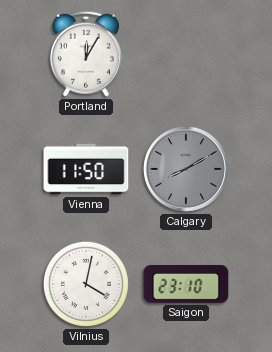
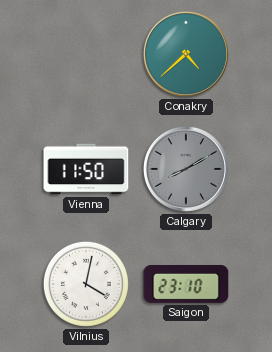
Portland: 12:05 -> none
Conakry: none -> 4:38
